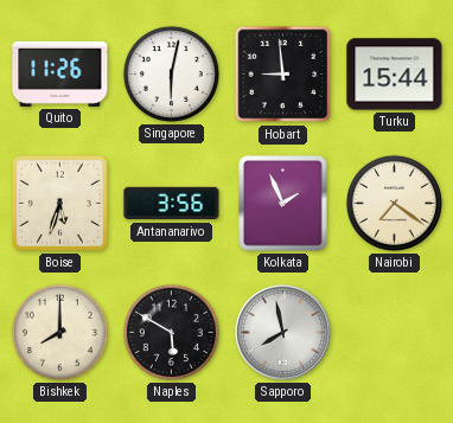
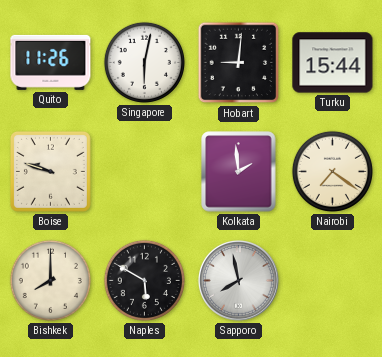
Hobart: 8:59 -> 9:01
Boise: 5:33 -> 9:48
Antananarivo: 3:56 -> none
Kolkata: 1:56 -> 1:59
